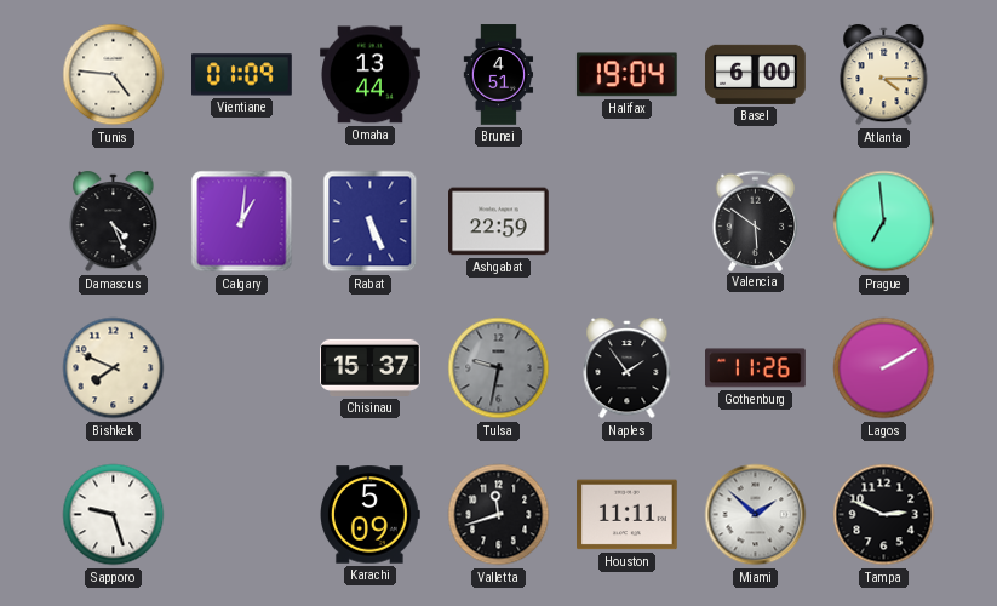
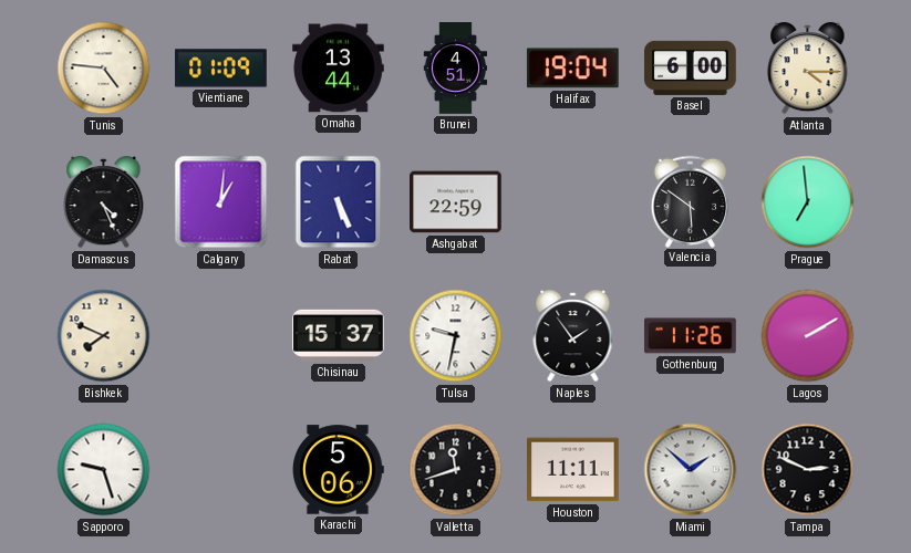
Tulsa dial: grey -> white
Karachi: 5:09 -> 5:06
